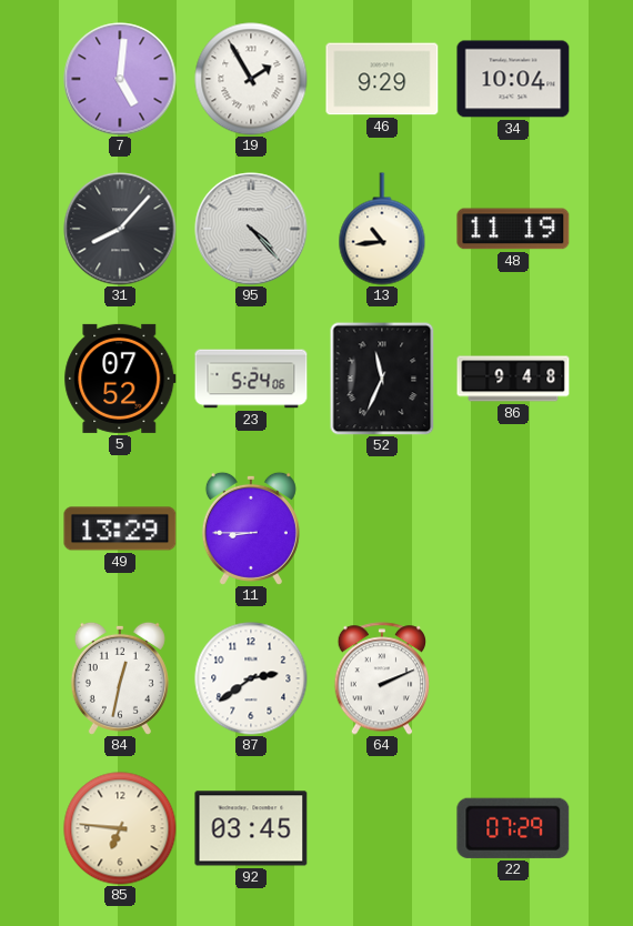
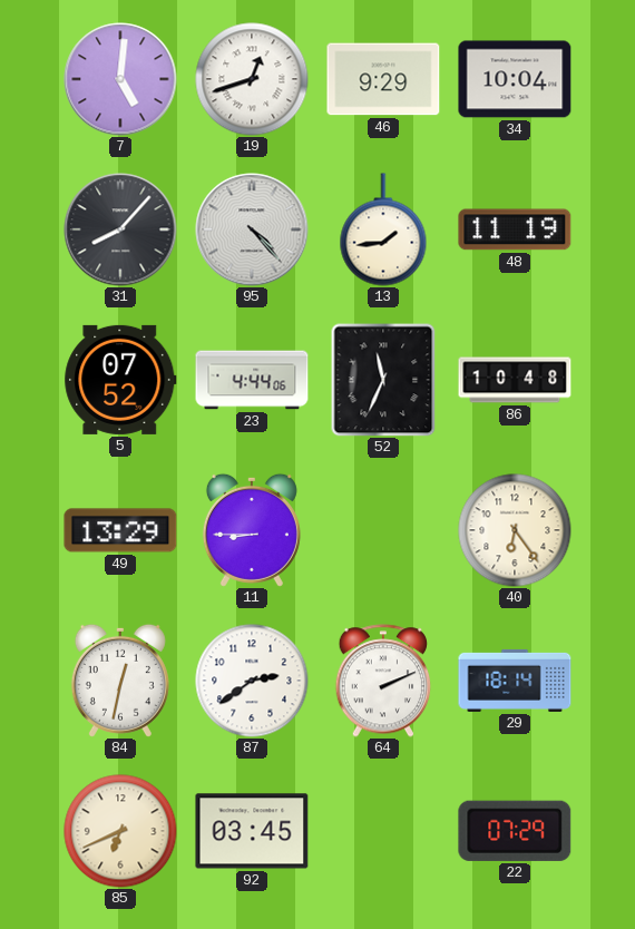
19: 1:55 -> 12:42
13: 10:44 -> 1:44
23: 5:24 -> 4:44
86: 9:48 -> 10:48
40: none -> 6:24
29: none -> 18:14
85: 6:46 -> 6:41
